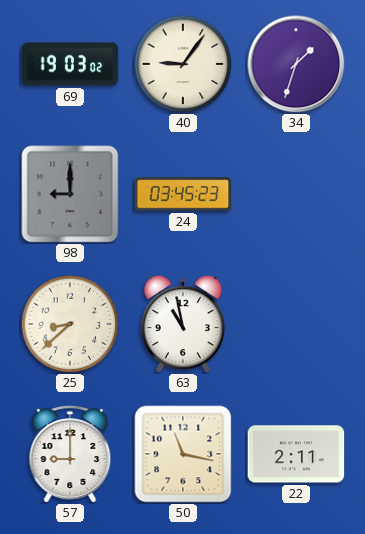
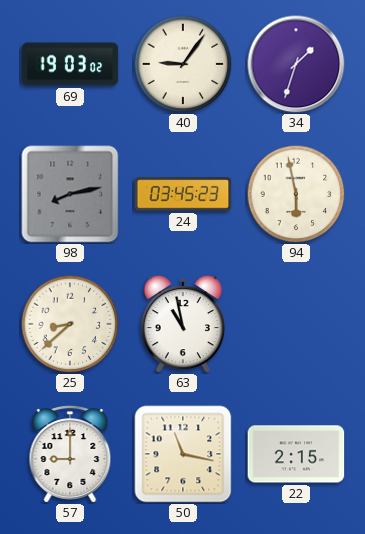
98: 9:00 -> 8:13
94: none -> 5:58
22: 2:11 -> 2:15
